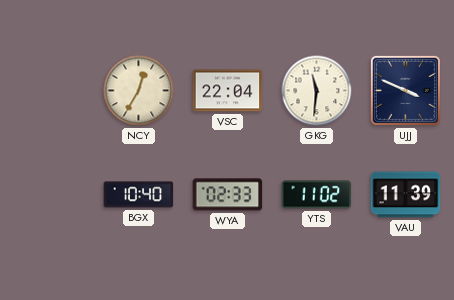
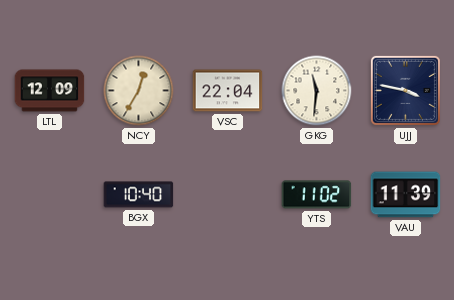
LTL: none -> 12:09
UJJ: 3:49 -> 3:47
WYA: 02:33 -> none
